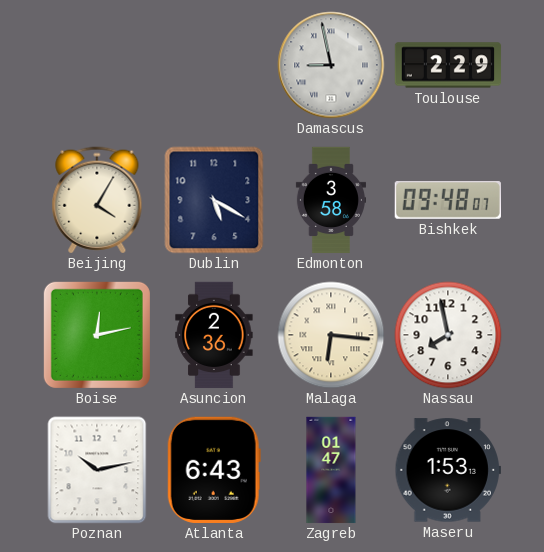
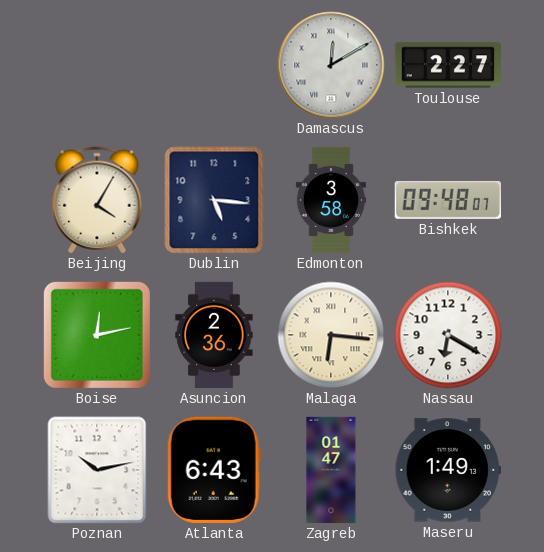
Damascus: 8:58 -> 12:10
Toulouse: 2:29 -> 2:27
Dublin: 5:20 -> 5:16
Nassau: 7:58 -> 6:20
Maseru: 1:53 -> 1:49
